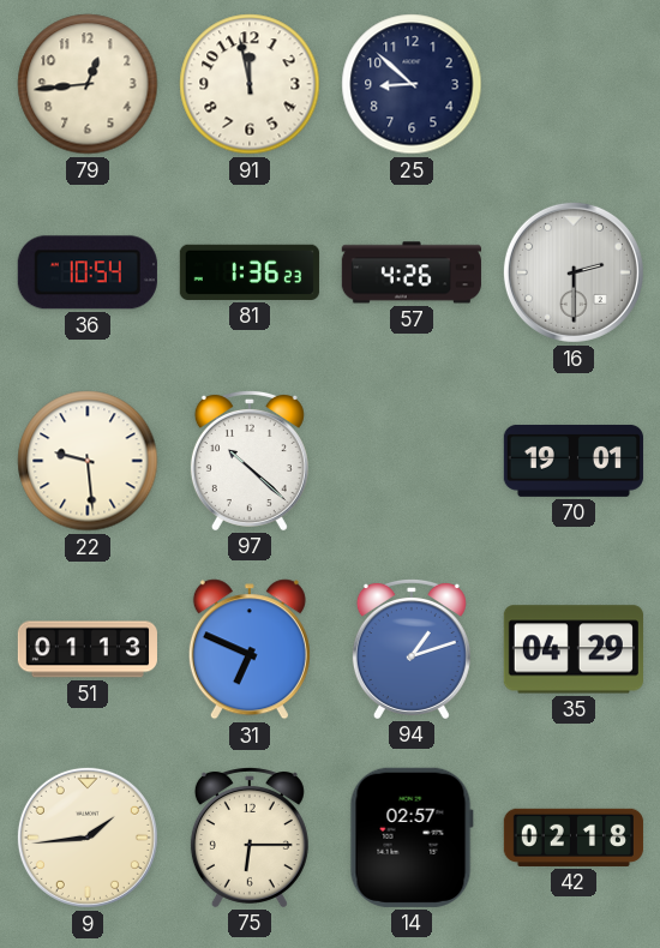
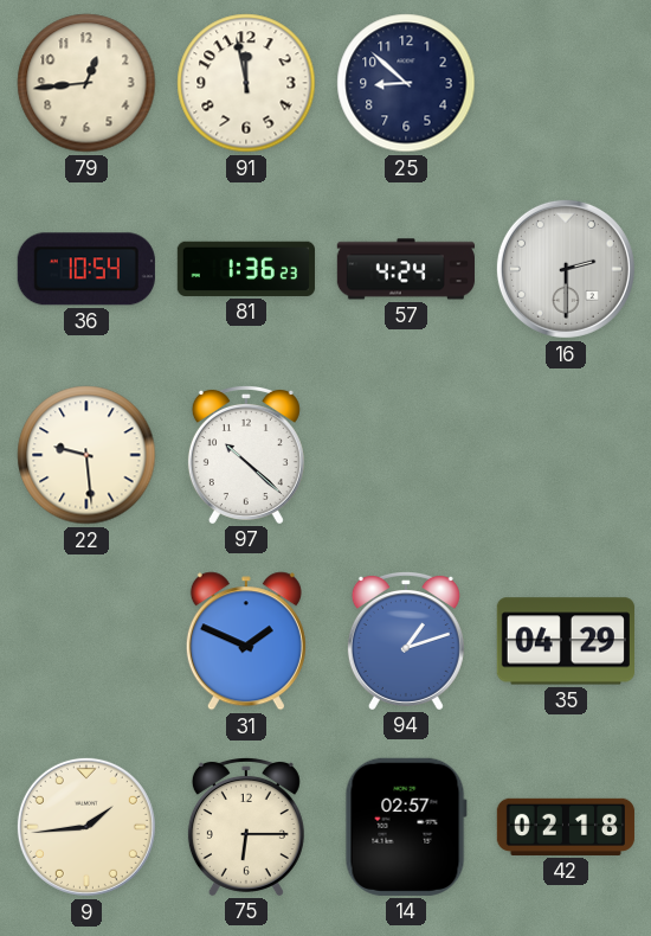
57: 4:26 -> 4:24
70: 19:01 -> none
51: 01:13 -> none
31: 6:49 -> 1:49
